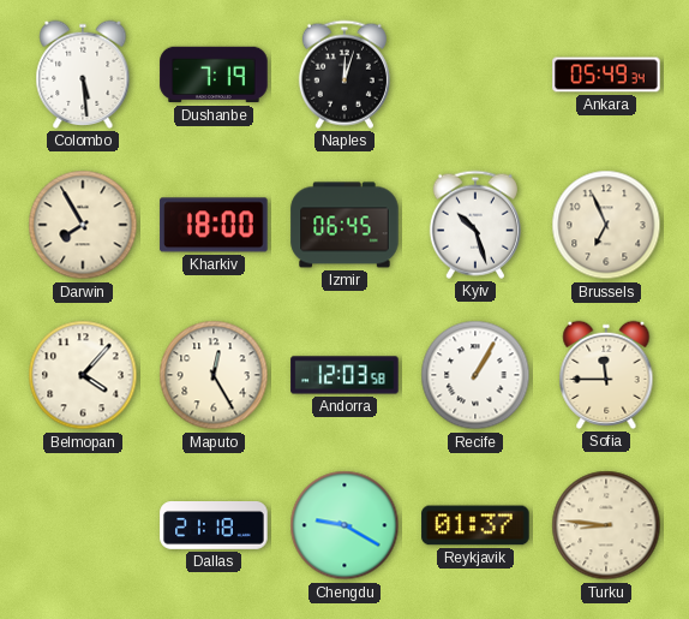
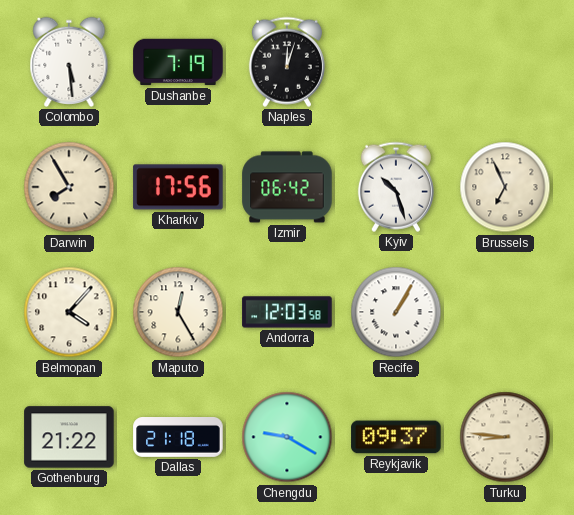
Ankara: 05:49 -> none
Kharkiv: 18:00 -> 17:56
Izmir: 06:45 -> 06:42
Sofia: 11:45 -> none
Gothenburg: none -> 21:22
Reykjavik: 01:37 -> 09:37
